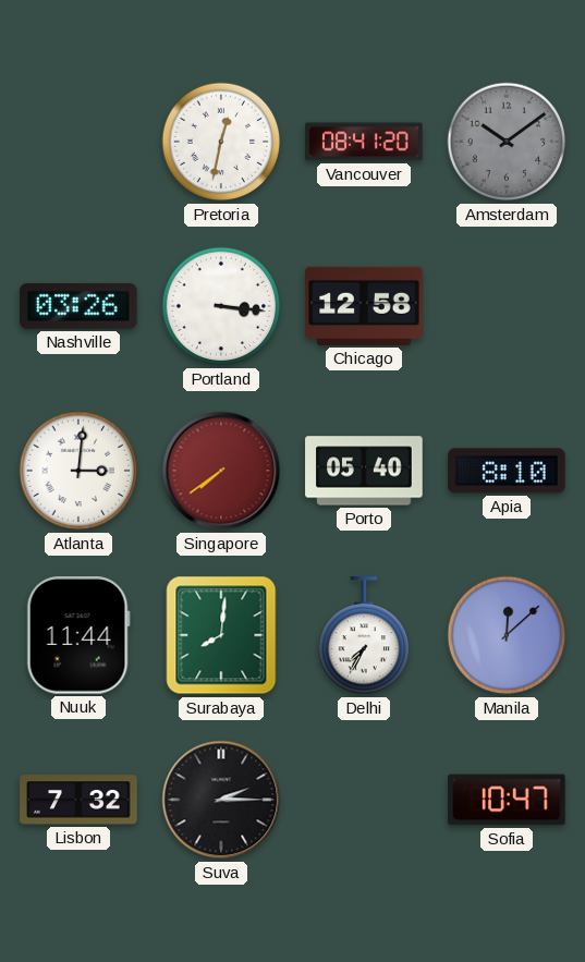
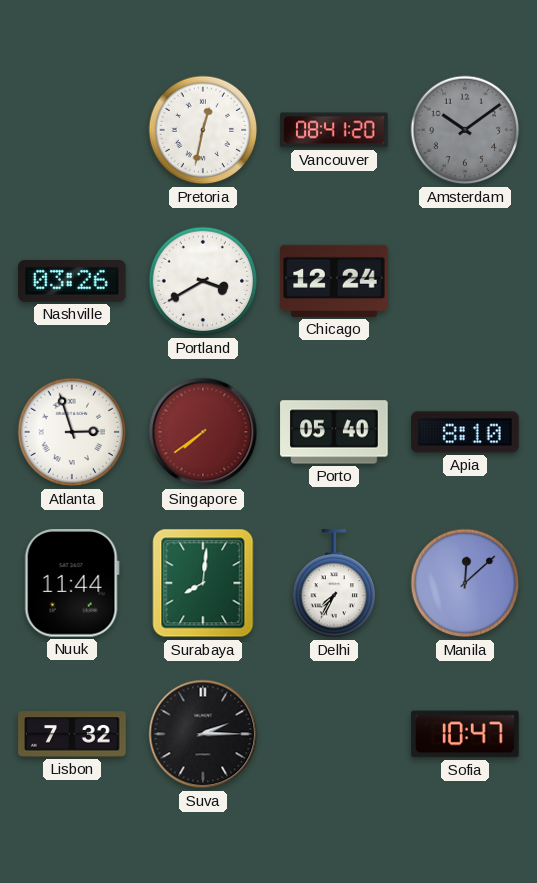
Portland: 3:16 -> 3:40
Chicago: 12:58 -> 12:24
Atlanta: 3:01 -> 2:57
